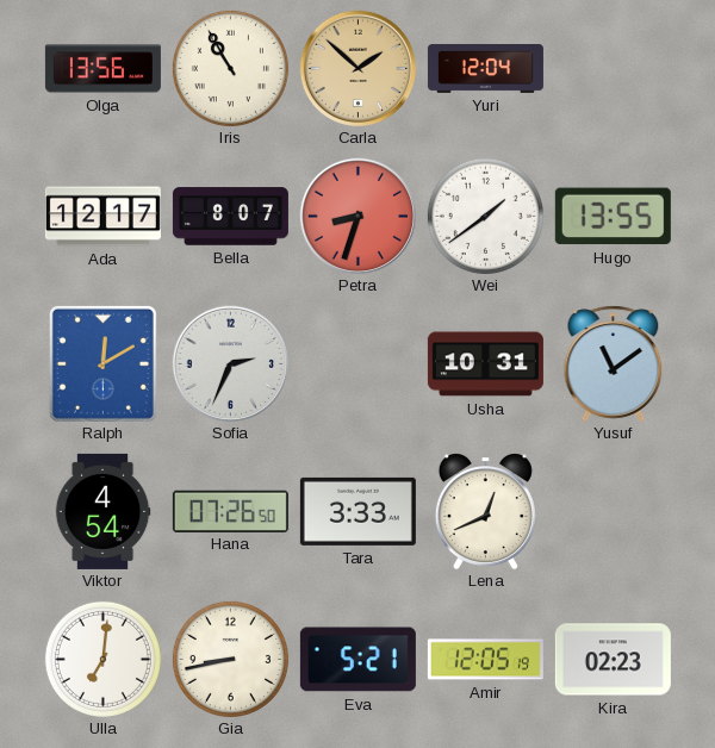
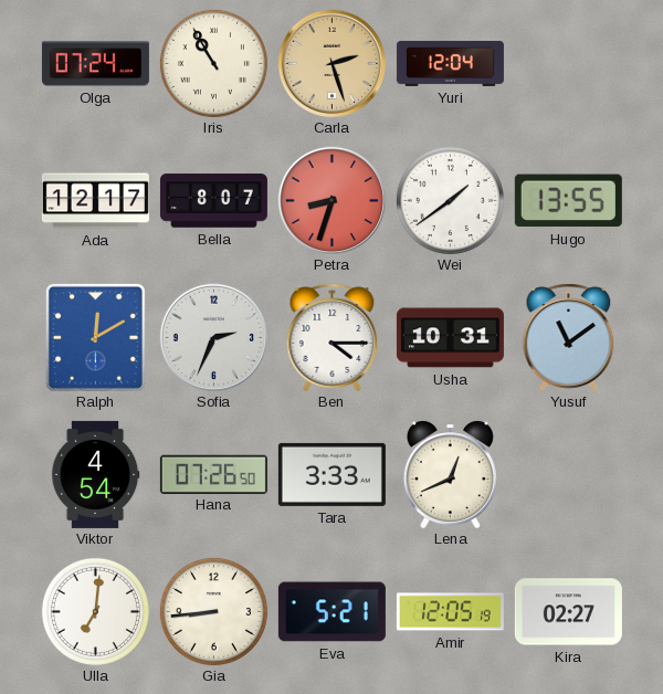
Olga: 13:56 -> 07:24
Carla: 1:52 -> 2:27
Ben: none -> 4:15
Gia: 8:43 -> 8:44
Kira: 02:23 -> 02:27
